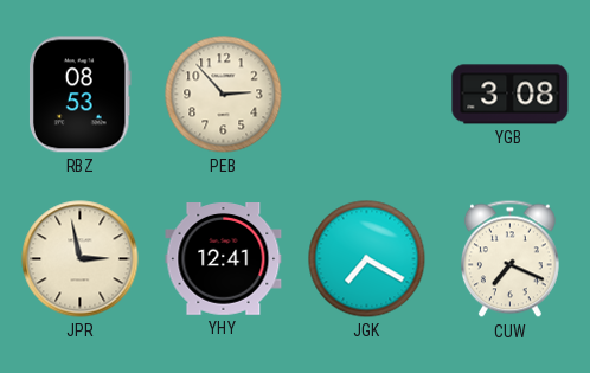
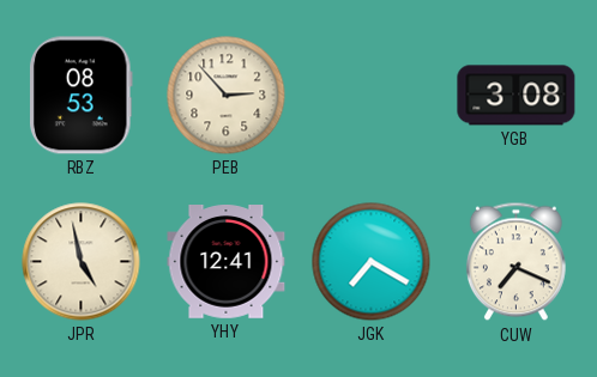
JPR: 2:58 -> 4:58
